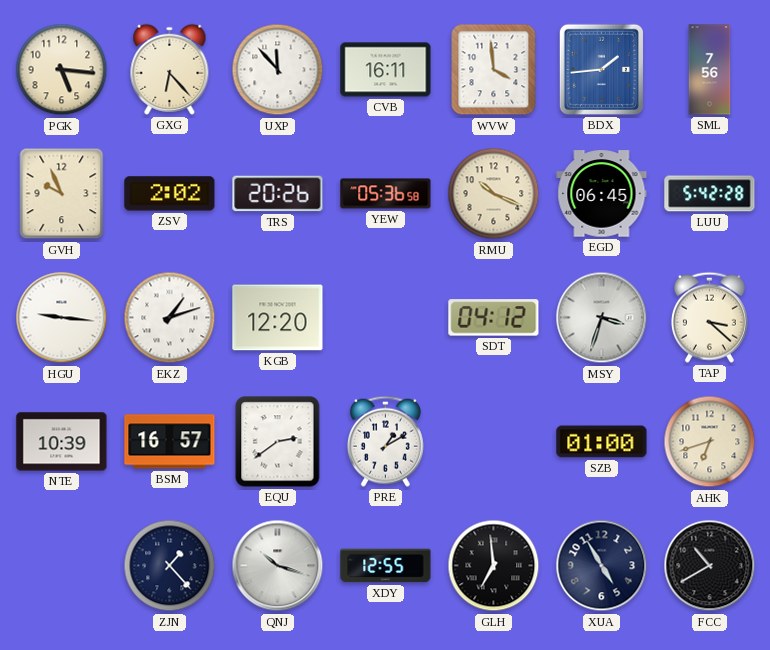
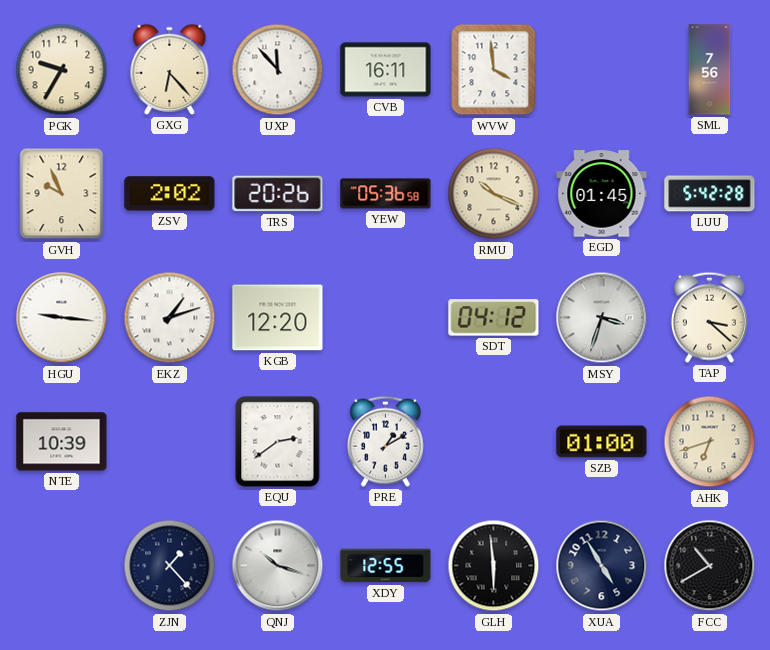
PGK: 5:16 -> 9:35
BDX: 1:44 -> none
EGD: 06:45 -> 01:45
BSM: 16:57 -> none
GLH: 6:59 -> 5:59
